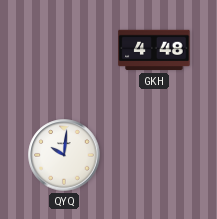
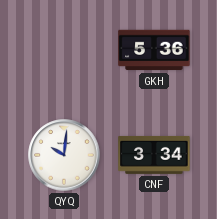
GKH: 4:48 -> 5:36
CNF: none -> 3:34
